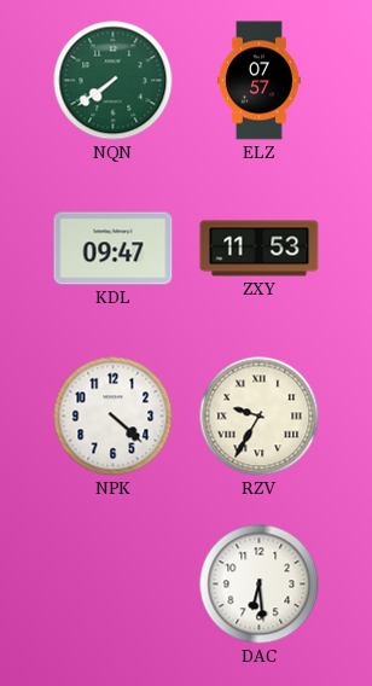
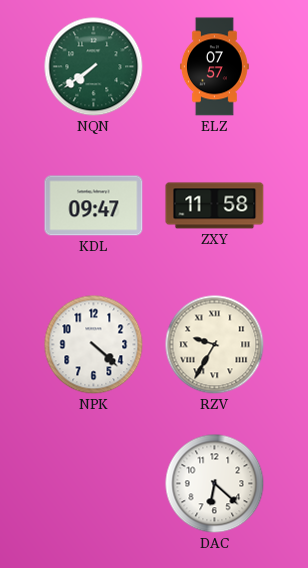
ZXY: 11:53 -> 11:58
DAC: 6:29 -> 6:22
